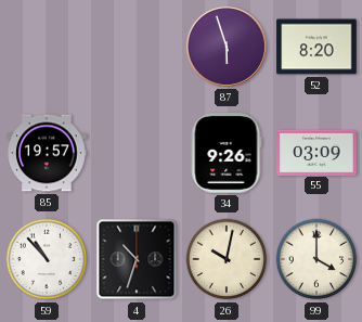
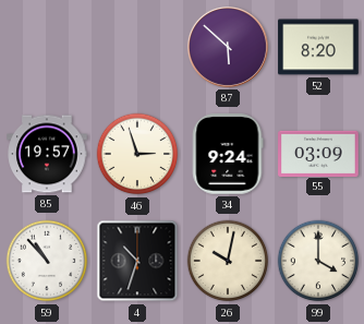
87: 5:57 -> 5:52
46: none -> 2:57
34: 9:26 -> 9:24
